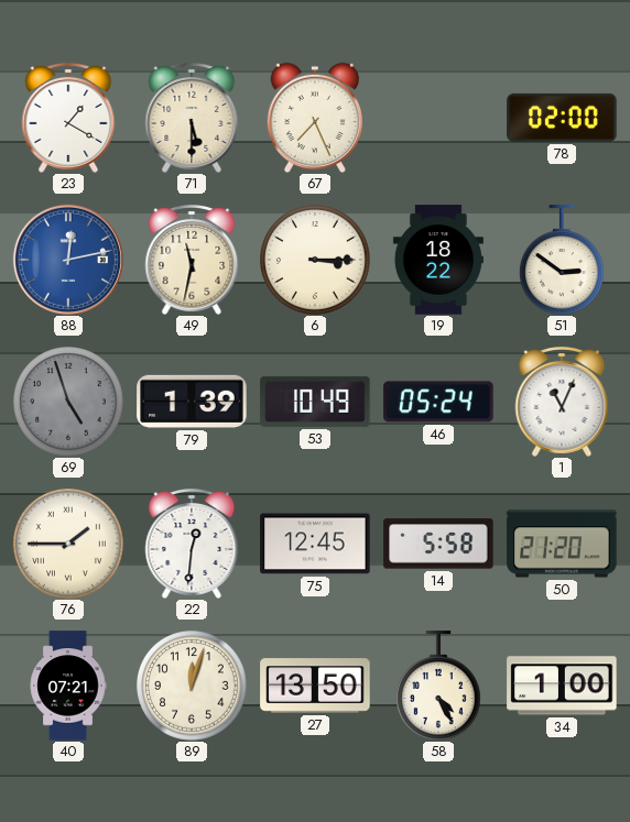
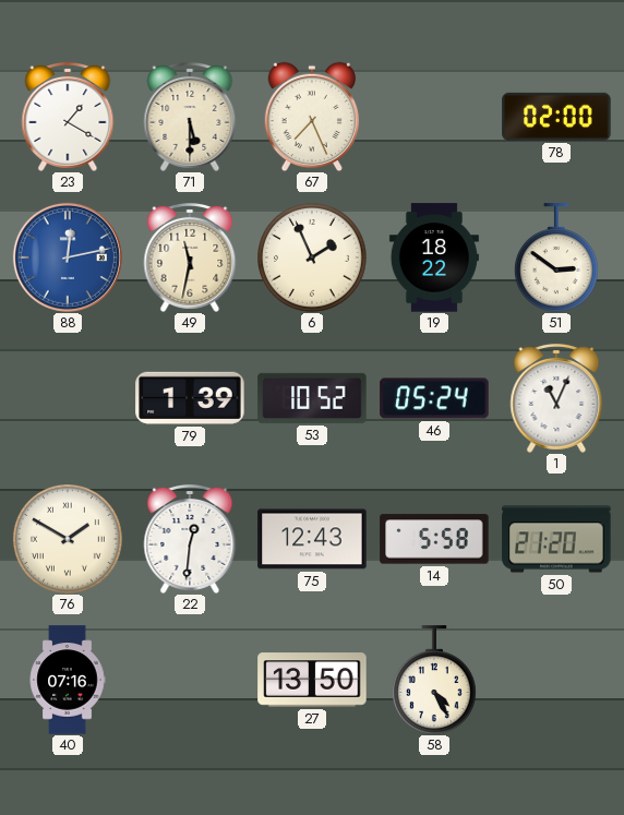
6: 3:15 -> 1:56
69: 4:57 -> none
53: 10:49 -> 10:52
76: 1:45 -> 1:50
75: 12:45 -> 12:43
40: 07:21 -> 07:16
89: 12:03 -> none
34: 1:00 -> none
